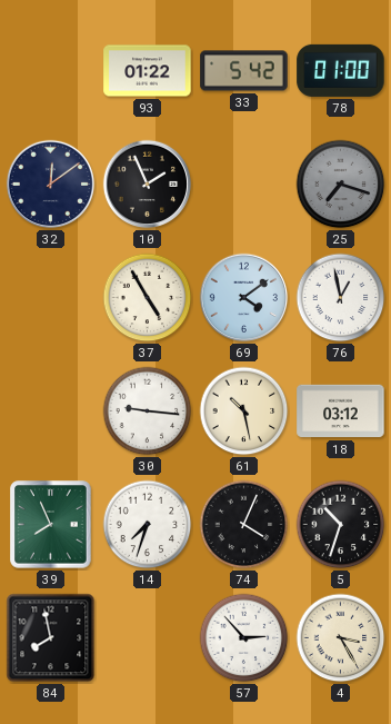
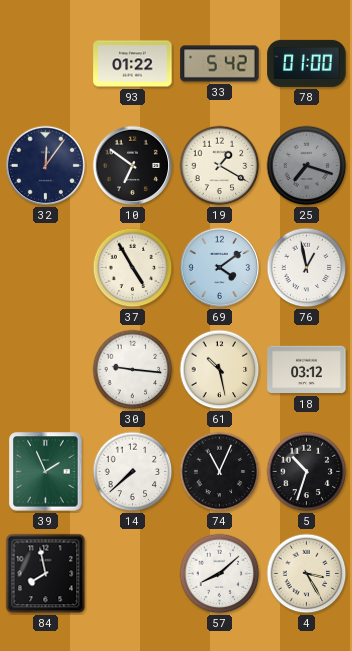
32: 12:09 -> 12:06
10: 1:56 -> 6:51
19: none -> 1:20
39: 7:56 -> 1:56
14: 7:33 -> 7:38
74: 4:04 -> 11:04
57: 2:53 -> 8:08
